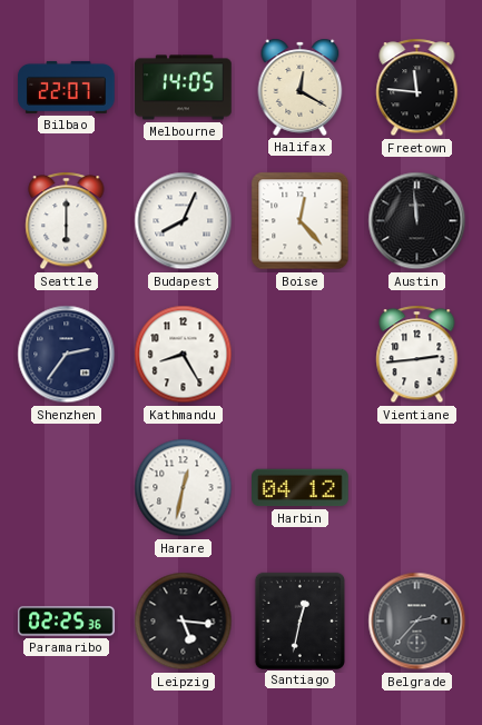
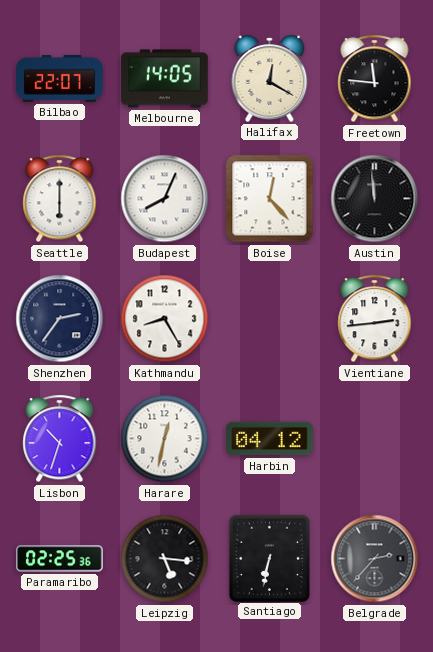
Lisbon: none -> 10:33
Santiago: 12:32 -> 6:32
